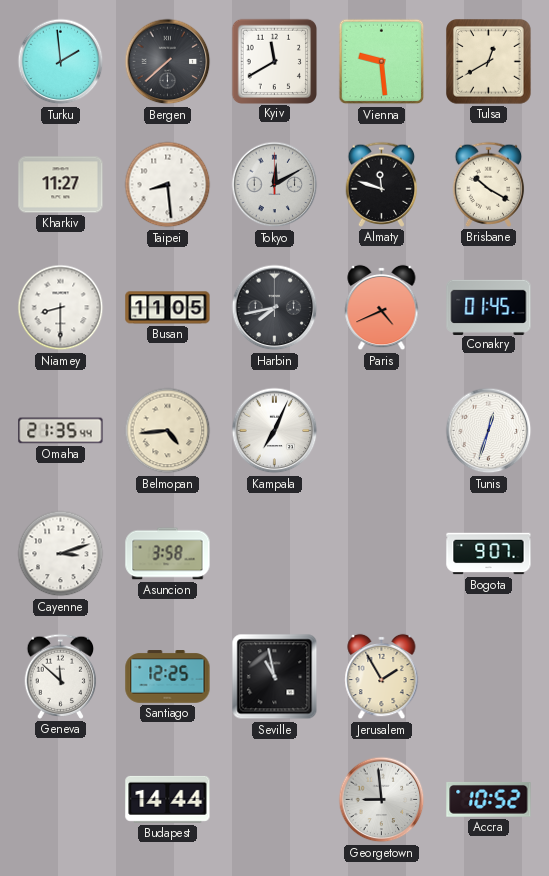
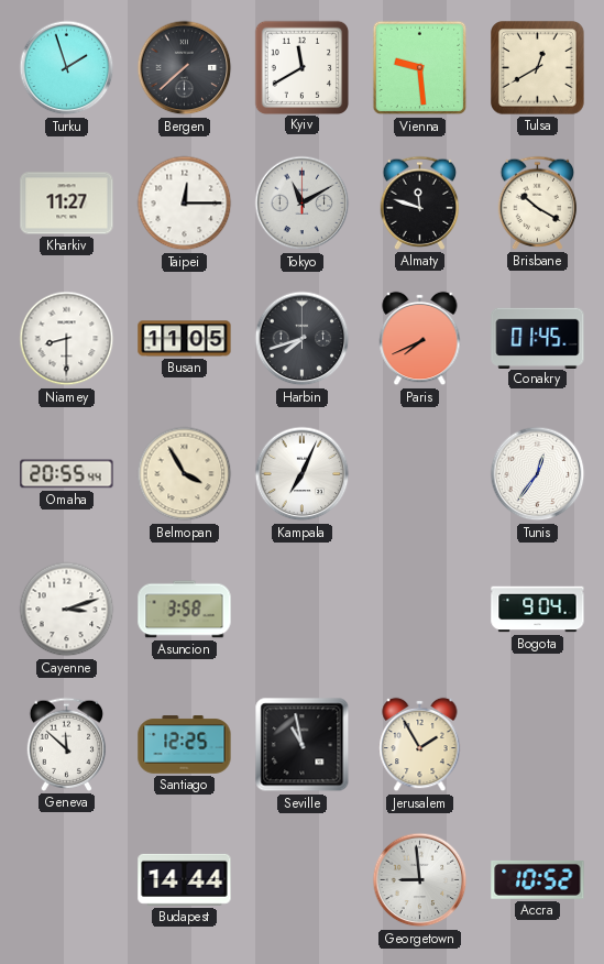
Turku: 1:59 -> 1:57
Taipei: 8:29 -> 12:15
Tokyo: 12:10 -> 11:10
Harbin: 7:43 -> 7:42
Paris: 4:41 -> 7:41
Omaha: 21:35 -> 20:55
Belmopan: 4:44 -> 3:55
Tunis: 12:33 -> 12:36
Bogota: 9:07 -> 9:04
